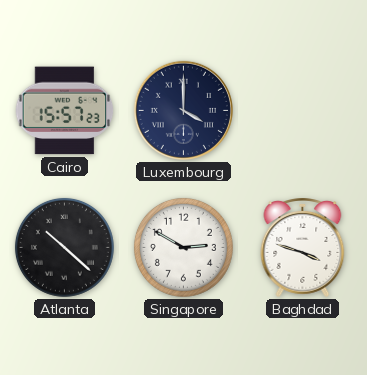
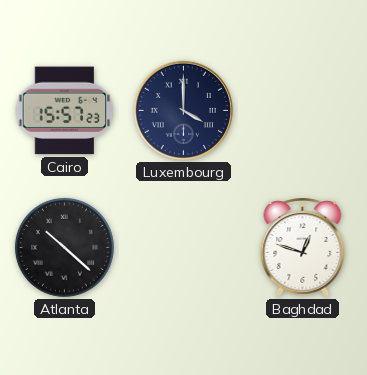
Singapore: 2:50 -> none
Baghdad: 3:48 -> 12:48
